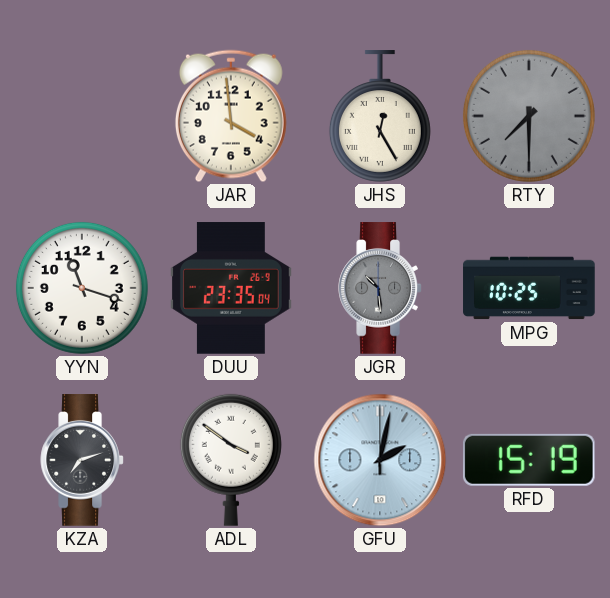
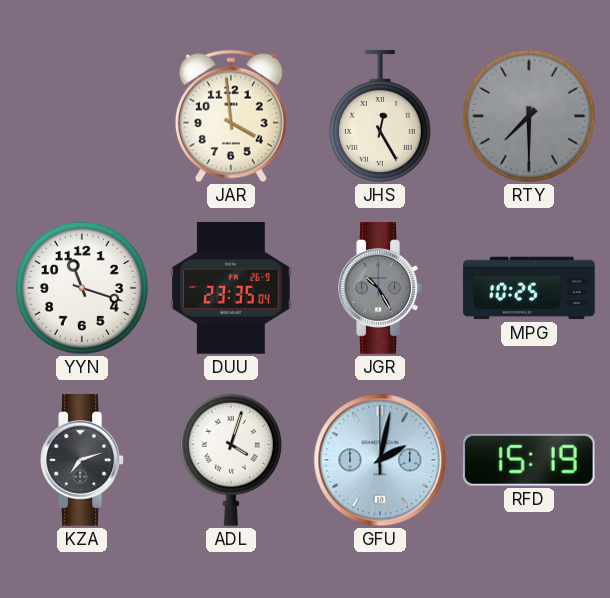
JGR: 10:29 -> 10:25
ADL: 3:51 -> 4:03
